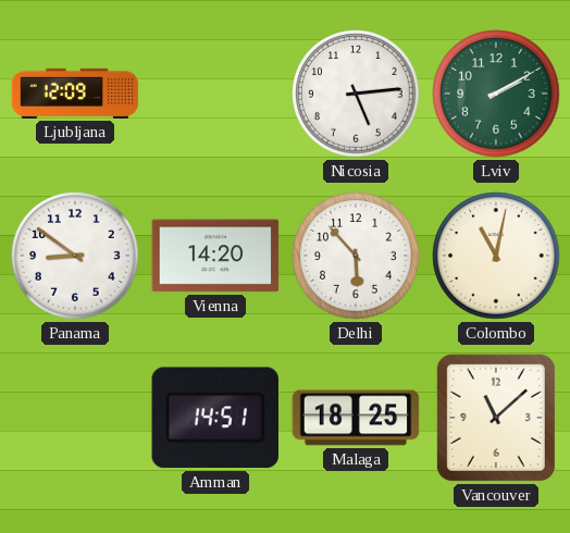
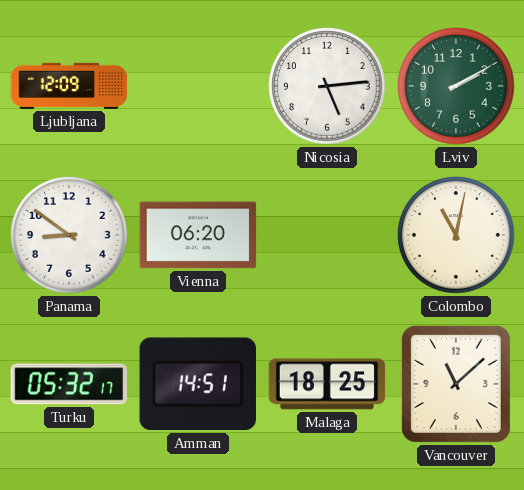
Vienna: 14:20 -> 06:20
Delhi: 5:53 -> none
Turku: none -> 05:32
